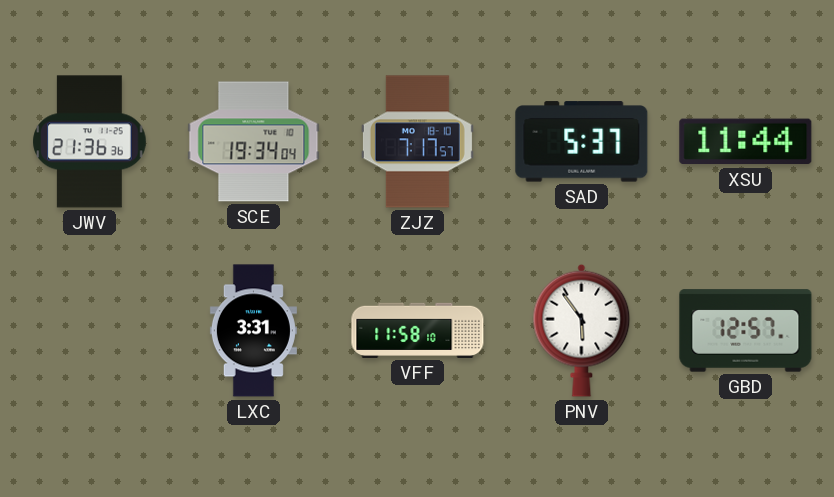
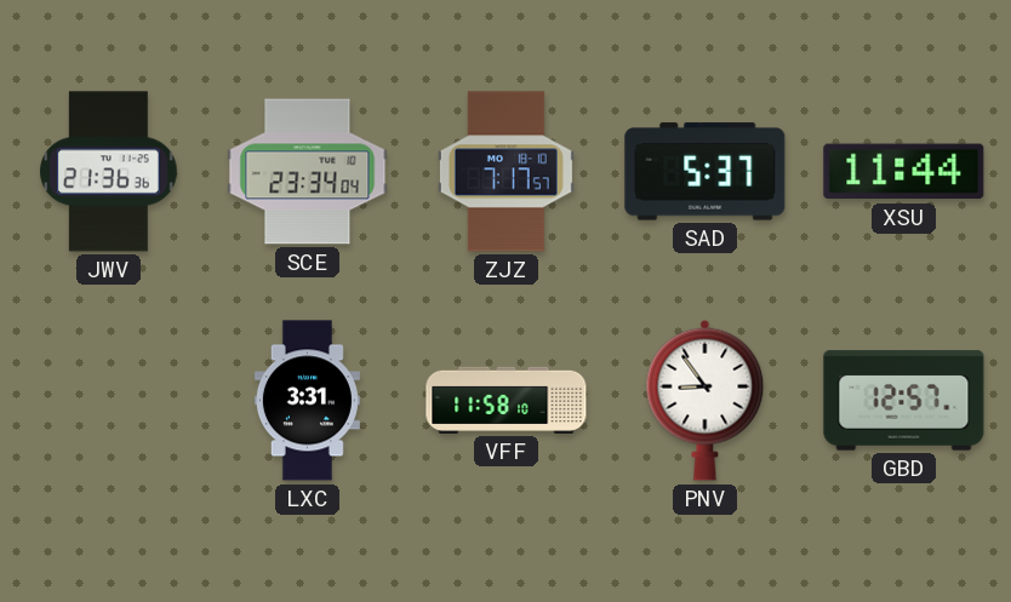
SCE: 19:34 -> 23:34
PNV: 5:54 -> 8:54
